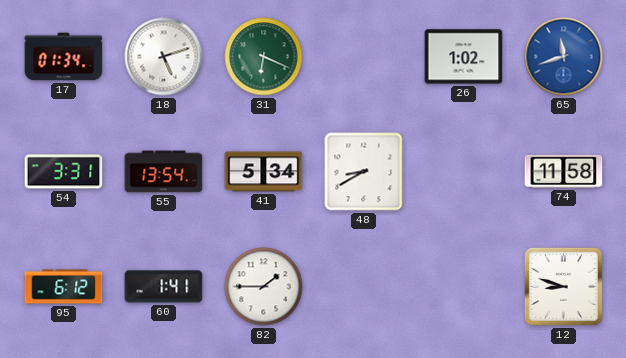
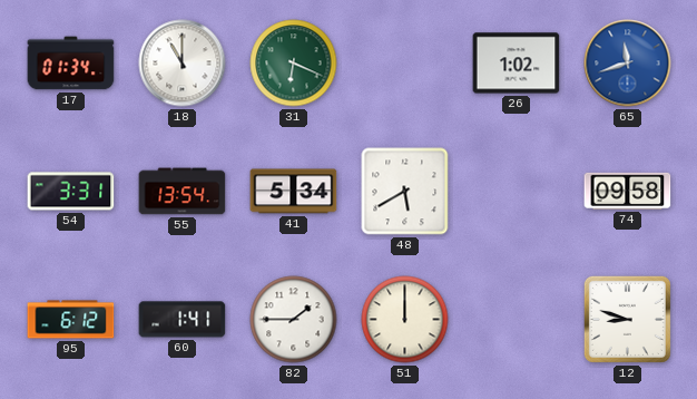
18: 5:12 -> 11:00
48: 8:40 -> 5:40
74: 11:58 -> 09:58
51: none -> 12:00
